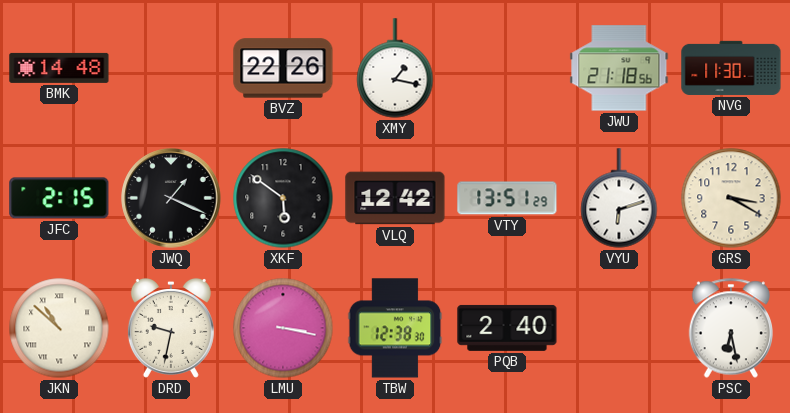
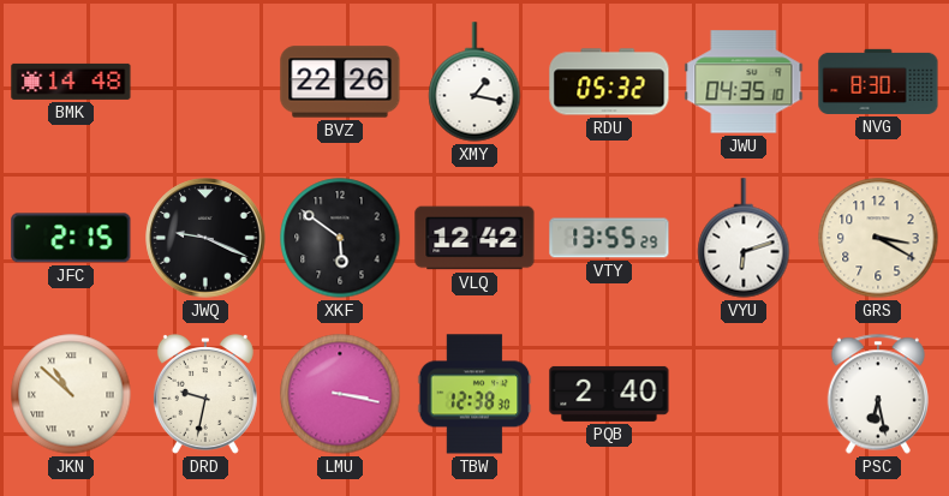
RDU: none -> 05:32
JWU: 21:18 -> 04:35
NVG: 11:30 -> 8:30
JWQ: 1:19 -> 9:19
VTY: 13:51 -> 13:55
